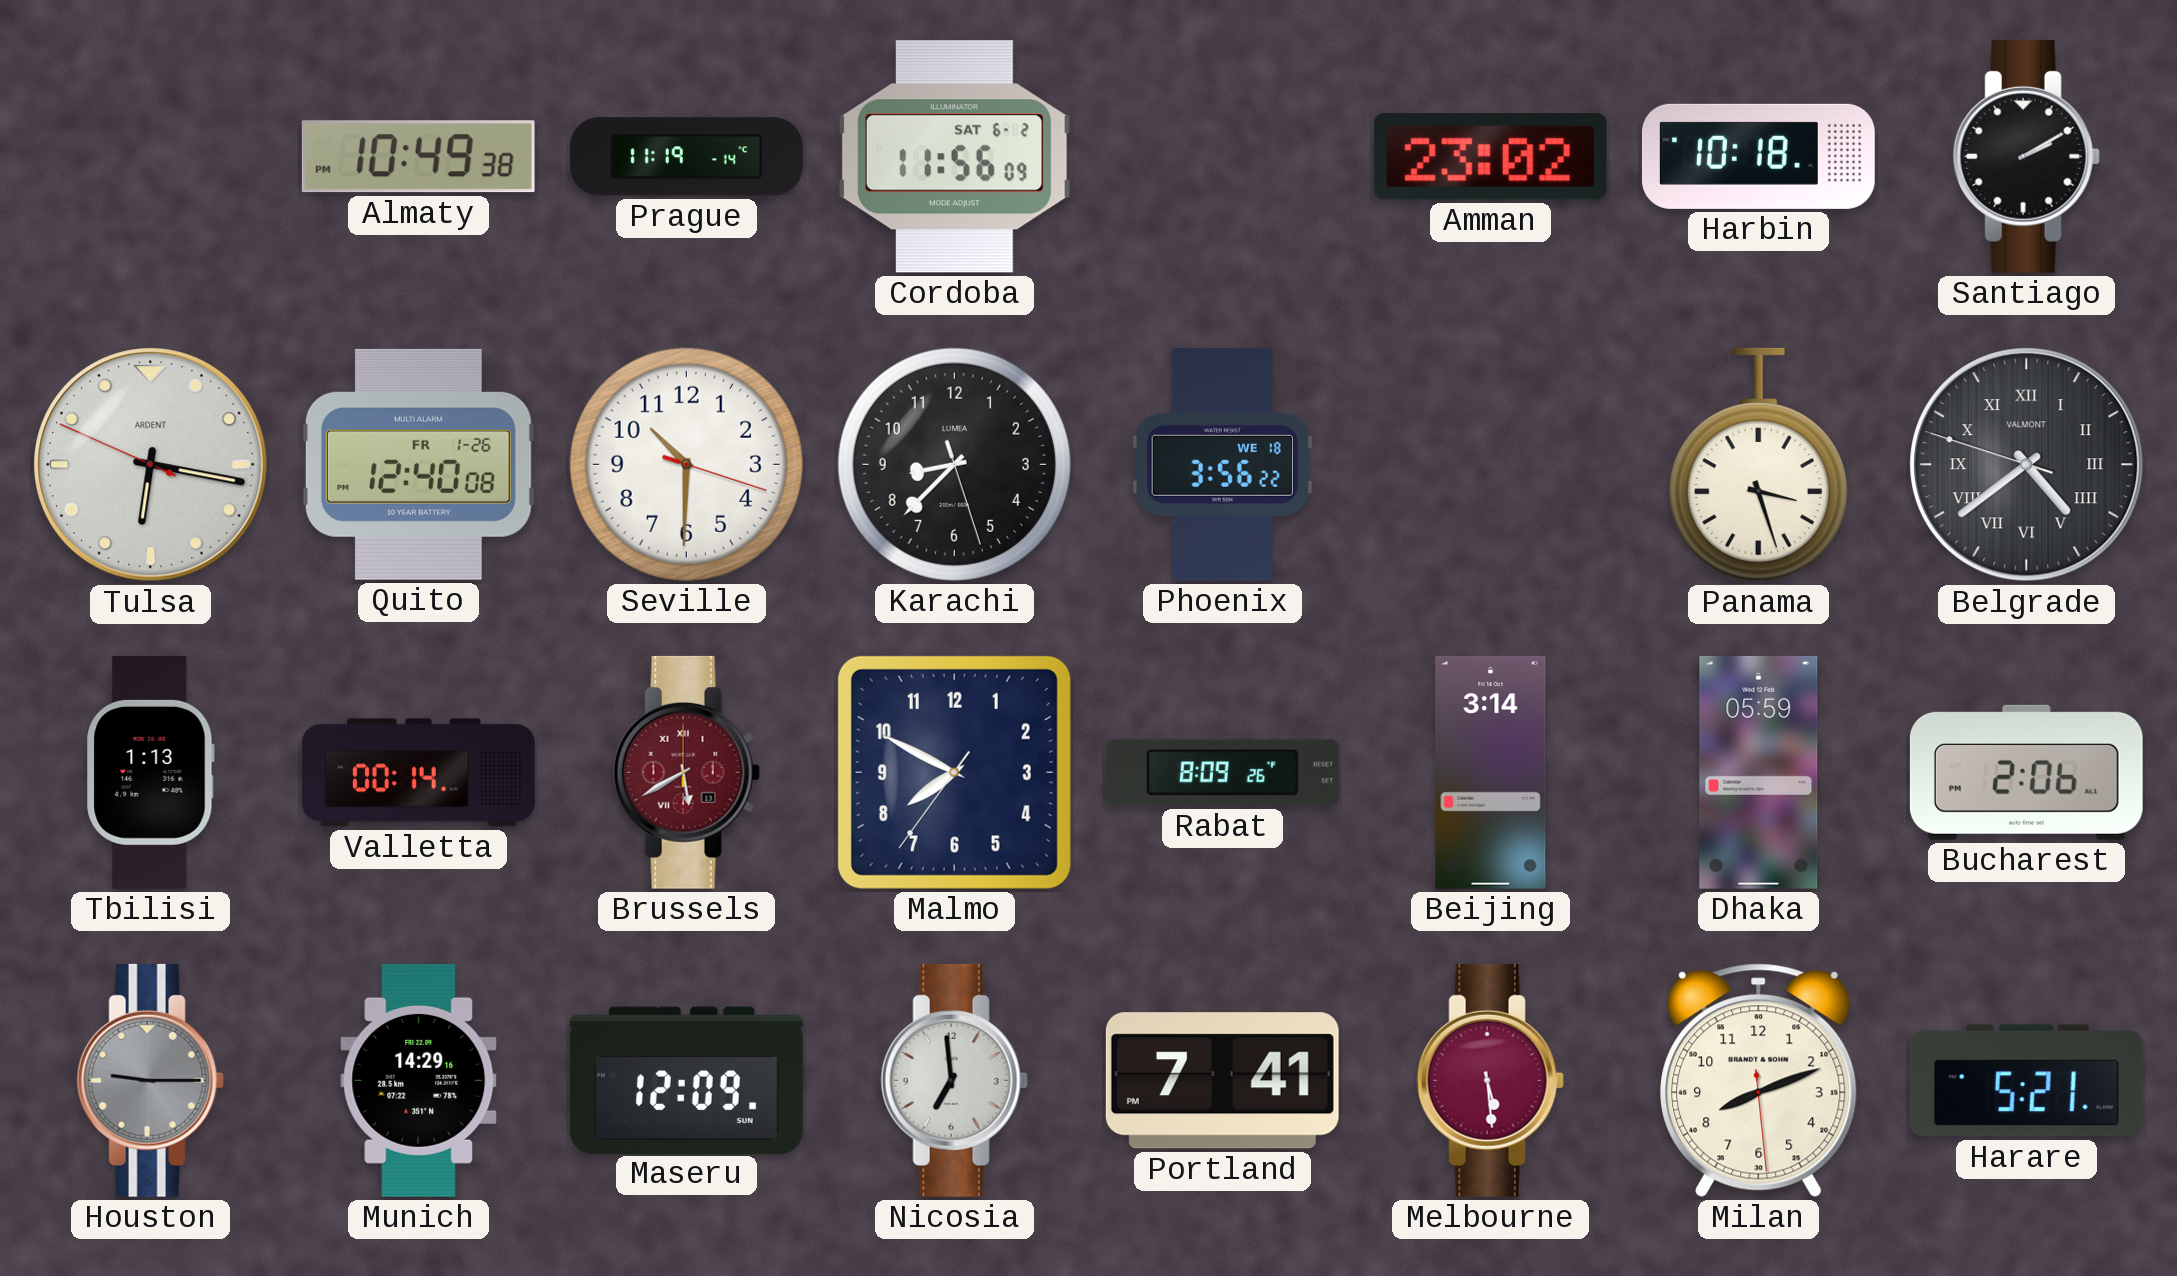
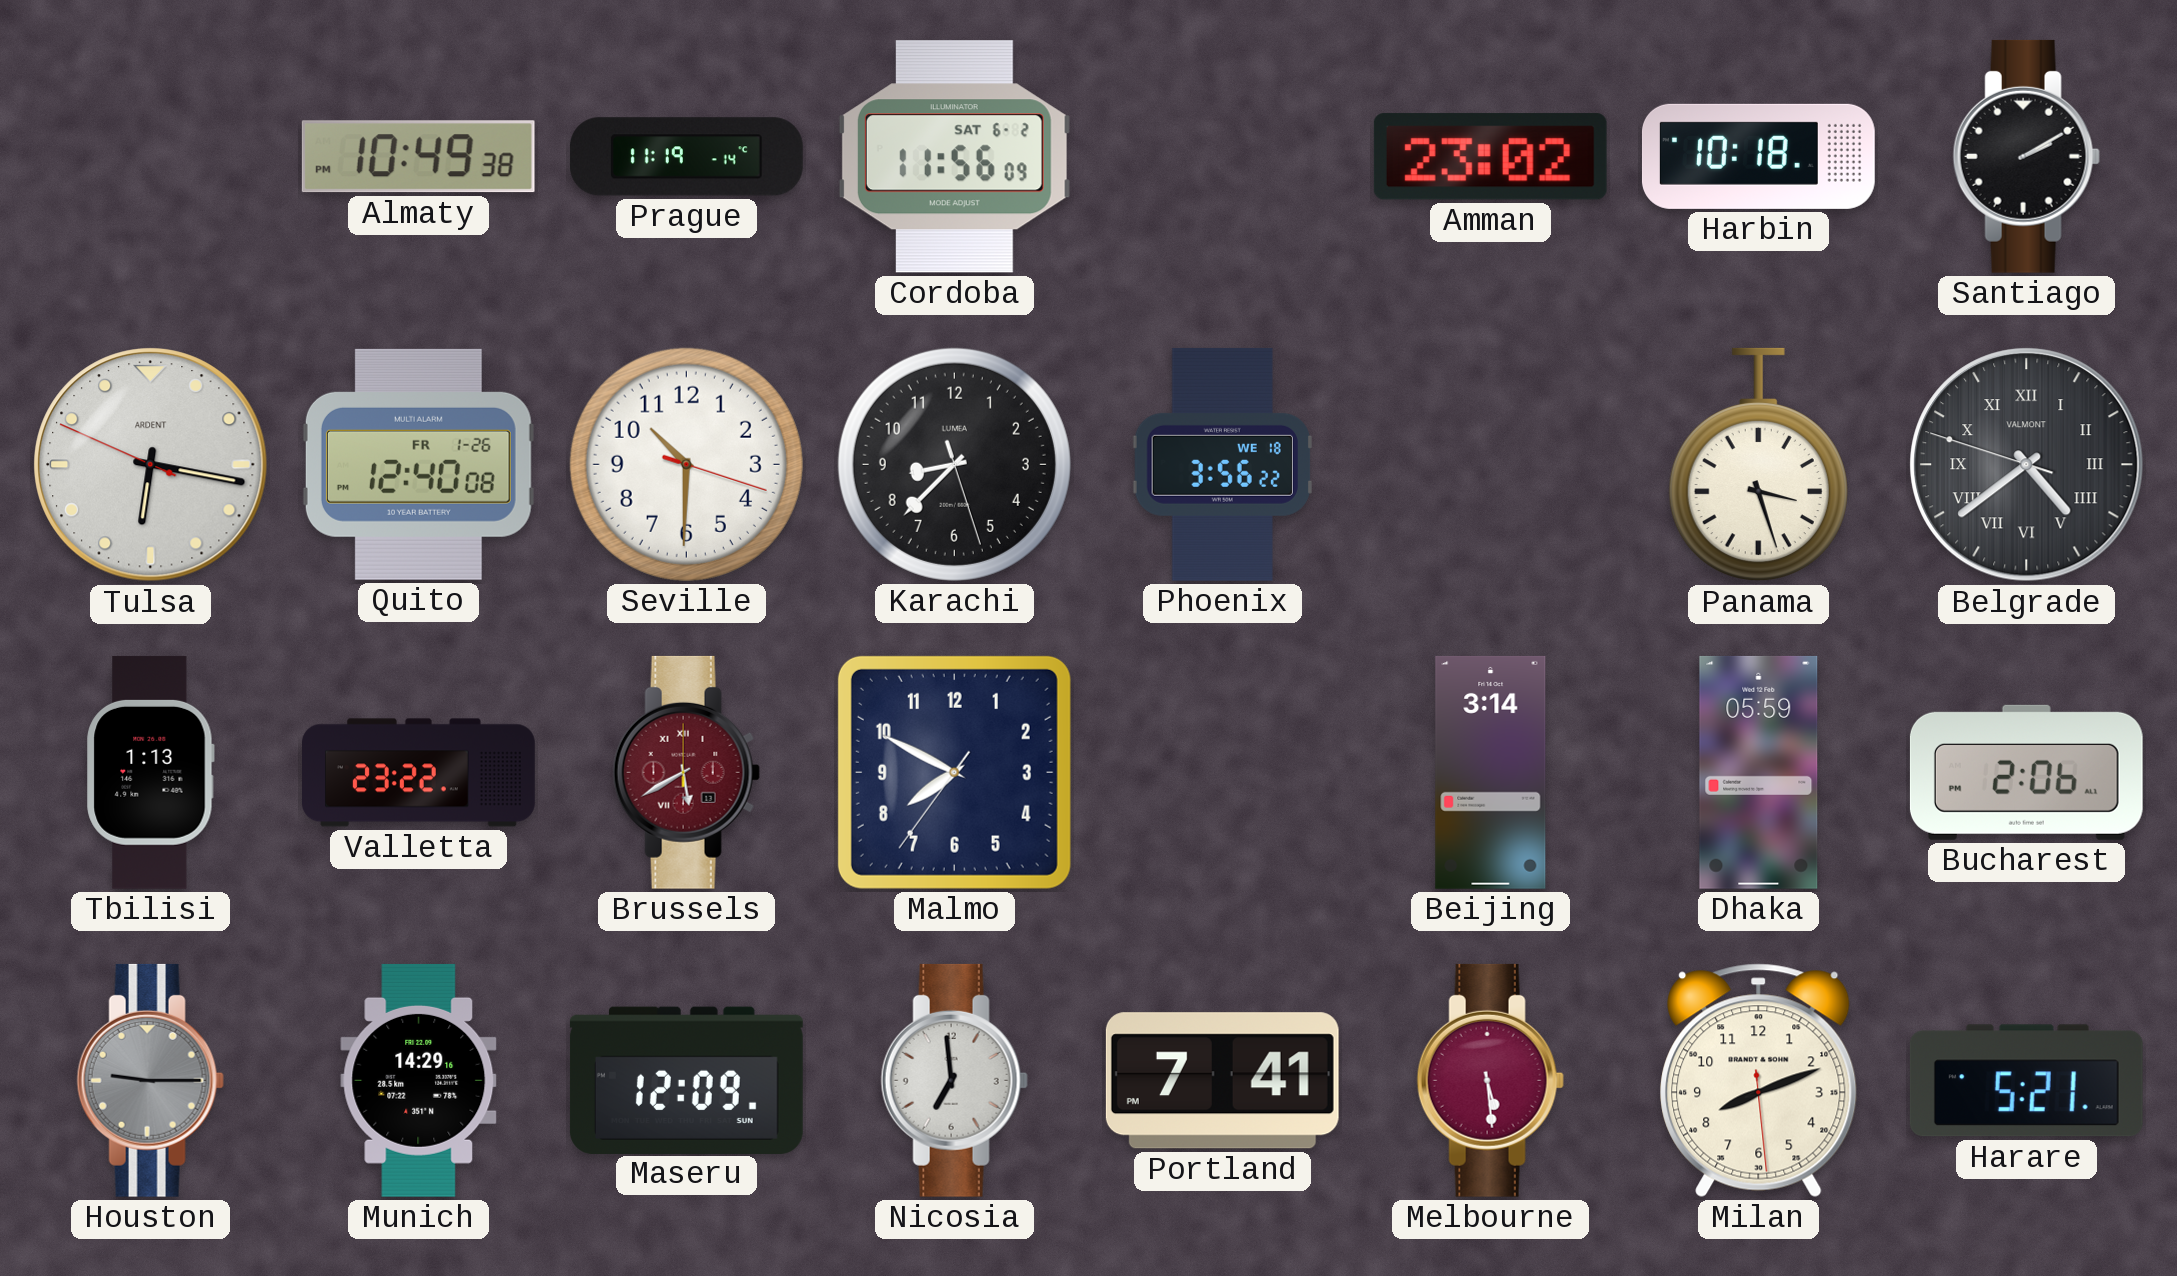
Valletta: 00:14 -> 23:22
Rabat: 8:09 -> none
